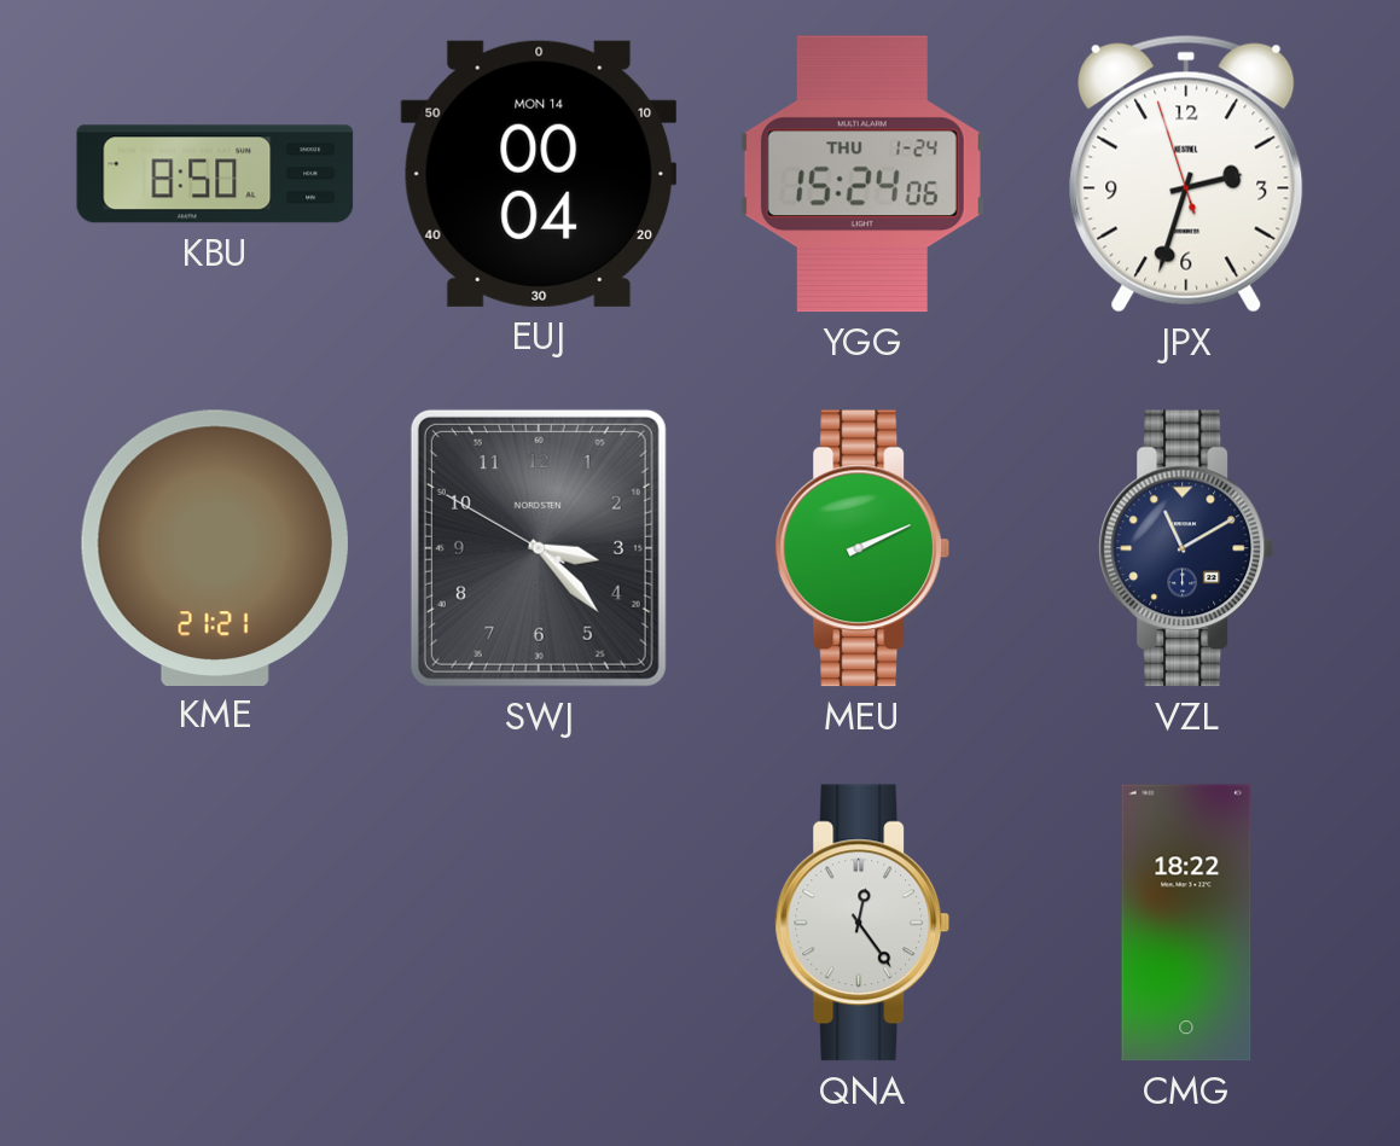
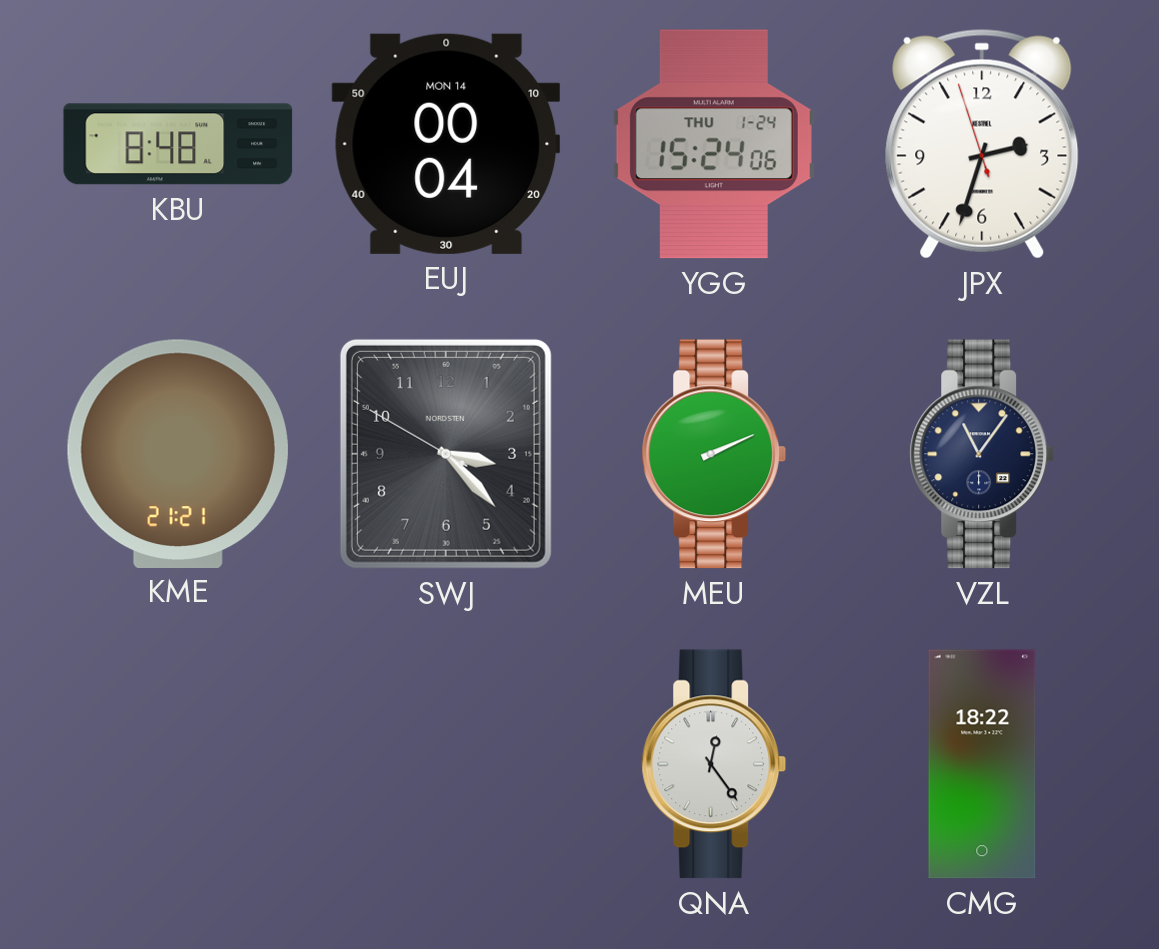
KBU: 8:50 -> 8:48
VZL: 11:10 -> 11:06
